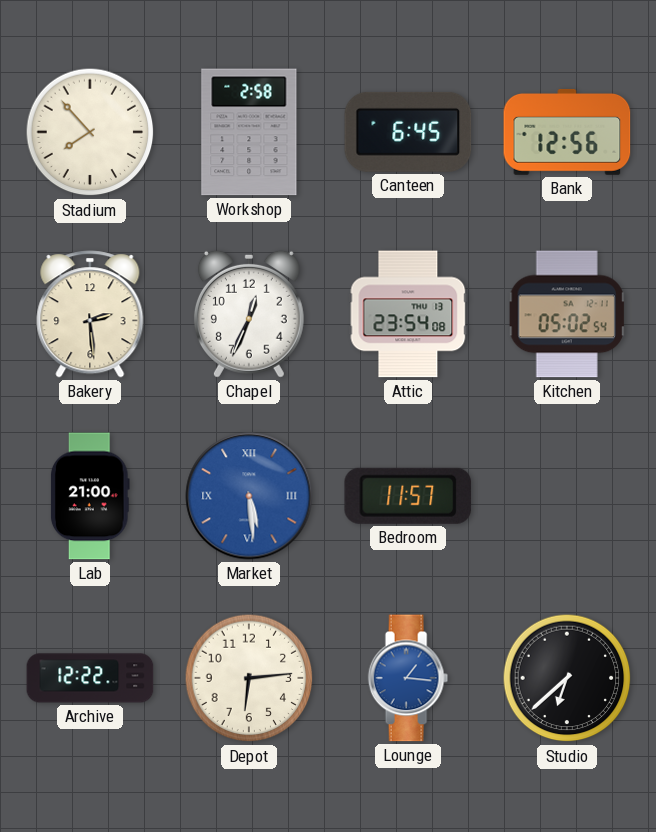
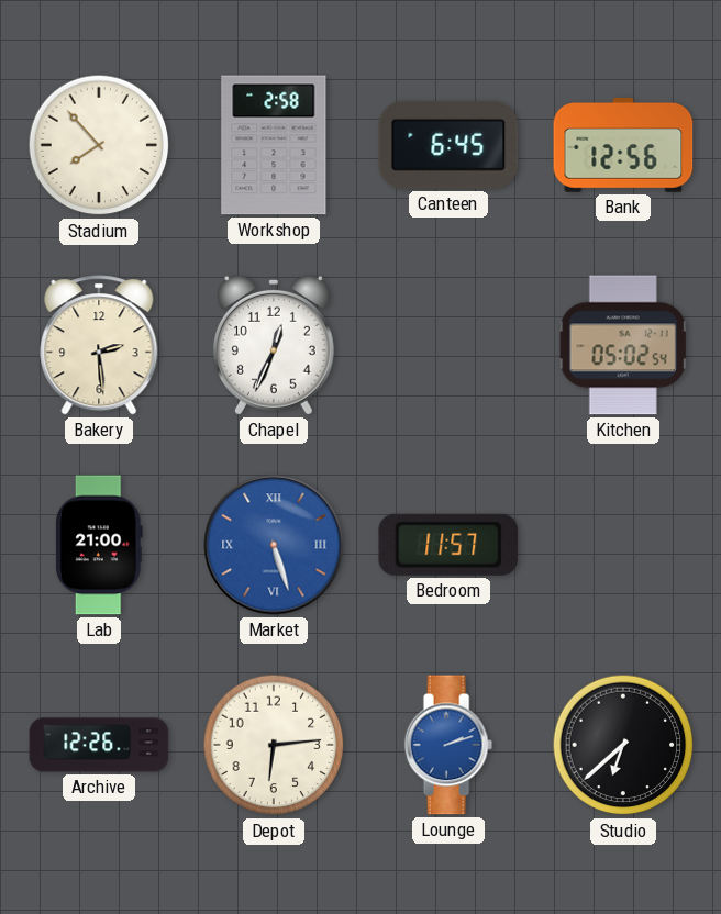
Attic: 23:54 -> none
Market: 5:29 -> 5:27
Archive: 12:22 -> 12:26
Lounge: 1:16 -> 2:12
